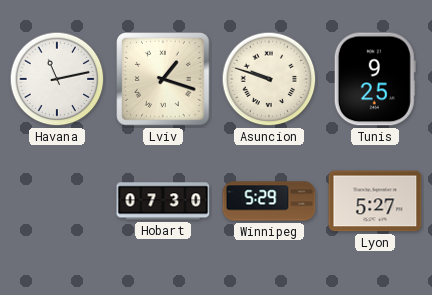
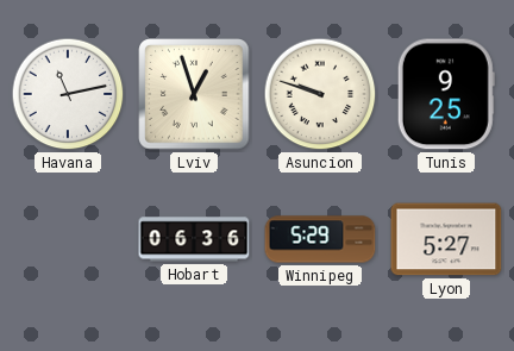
Lviv: 1:18 -> 12:57
Hobart: 07:30 -> 06:36
